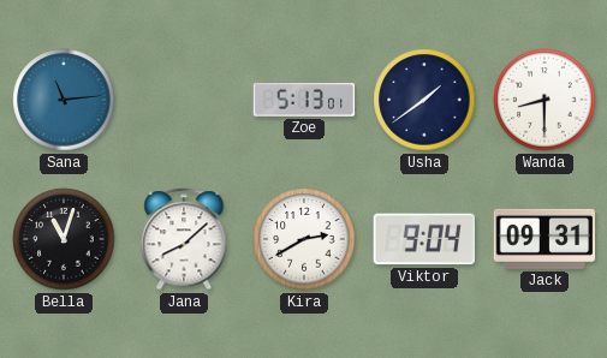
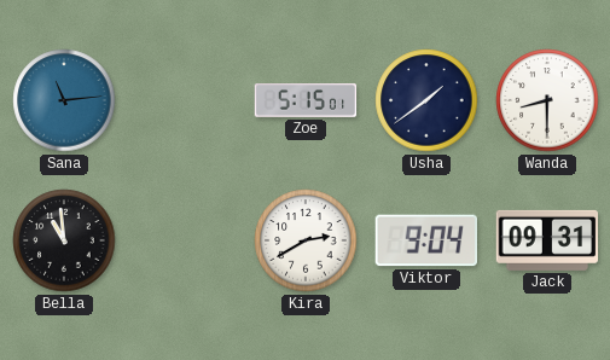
Zoe: 5:13 -> 5:15
Bella: 11:03 -> 10:59
Jana: 8:08 -> none
